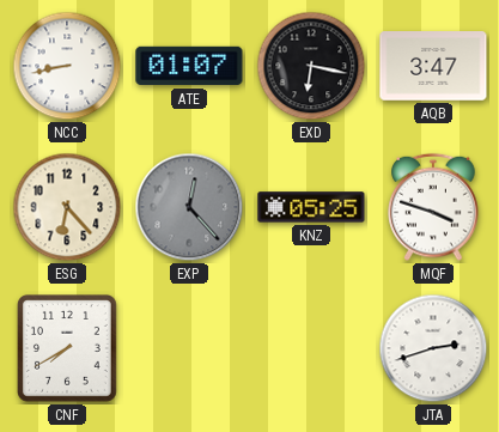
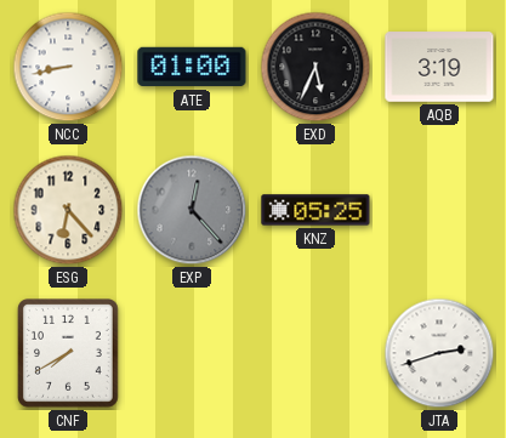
ATE: 01:07 -> 01:00
EXD: 6:17 -> 5:34
AQB: 3:47 -> 3:19
MQF: 3:48 -> none
